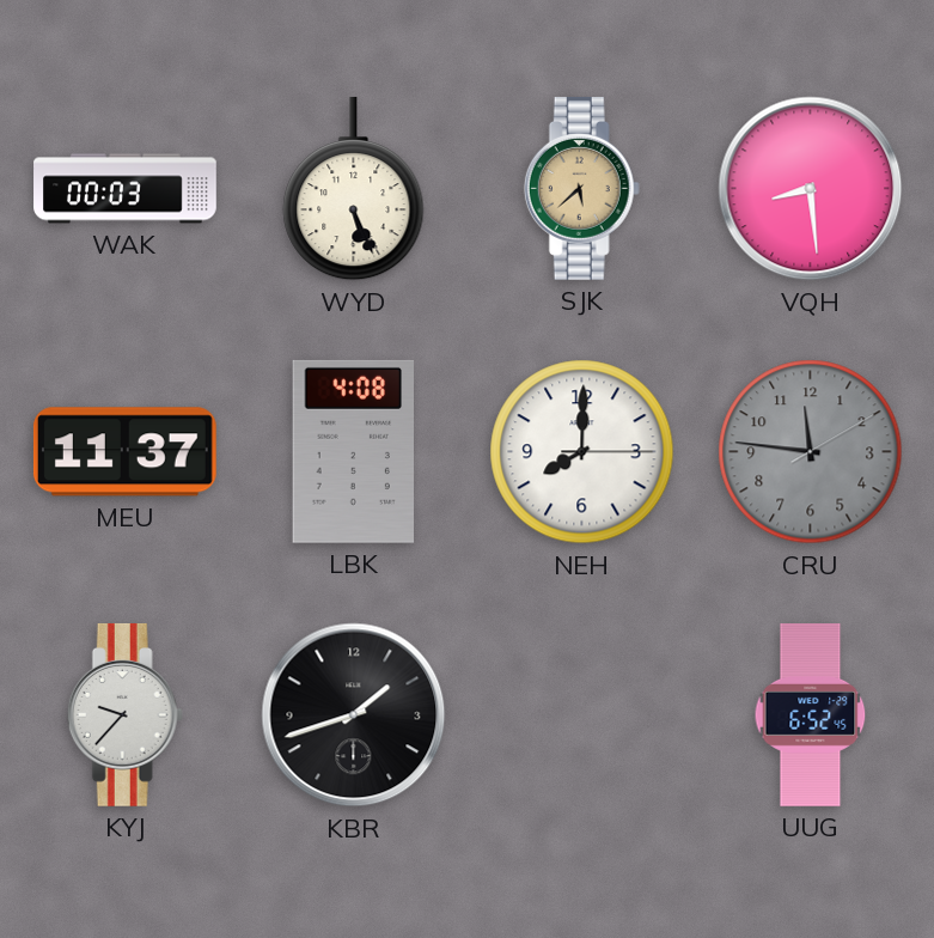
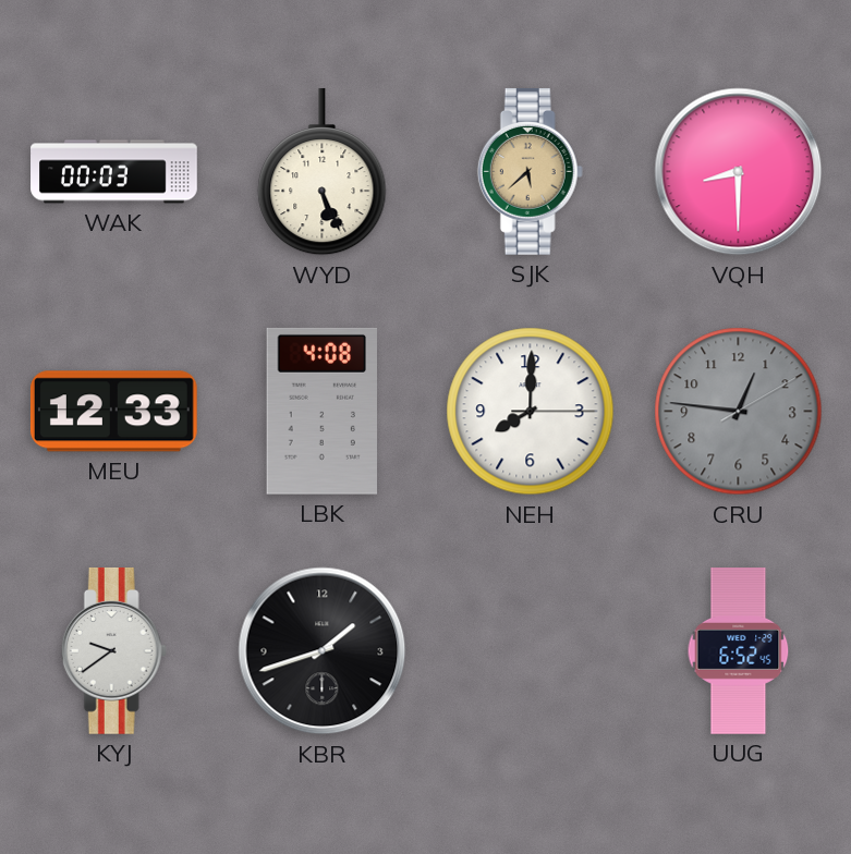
VQH: 8:29 -> 8:30
MEU: 11:37 -> 12:33
CRU: 11:46 -> 12:46
KYJ: 9:37 -> 9:39
